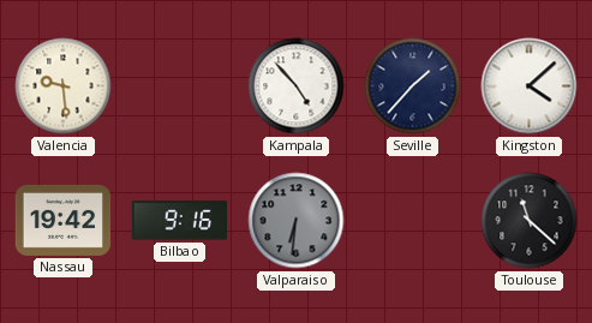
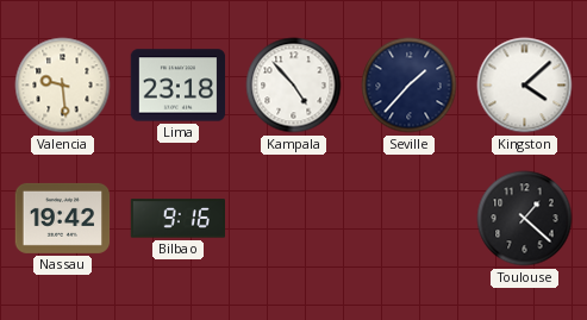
Lima: none -> 23:18
Valparaiso: 6:31 -> none
Toulouse: 11:22 -> 1:22
